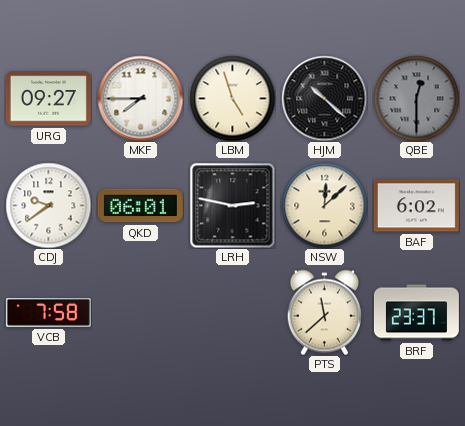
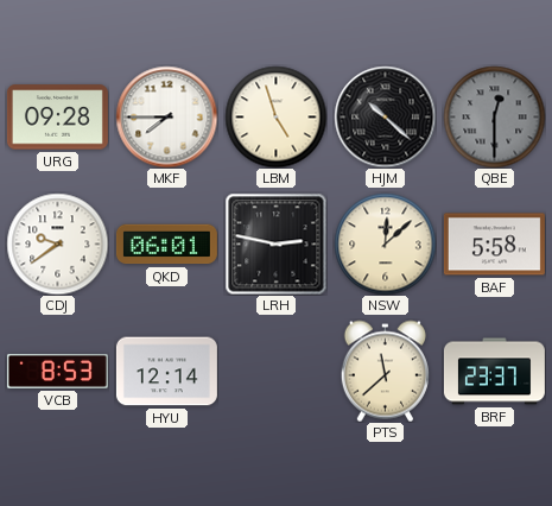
URG: 09:27 -> 09:28
BAF: 6:02 -> 5:58
VCB: 7:58 -> 8:53
HYU: none -> 12:14
